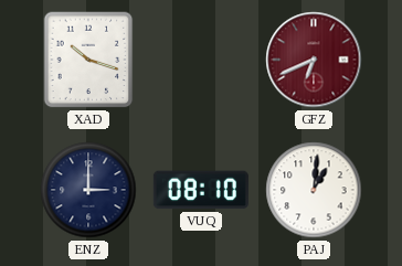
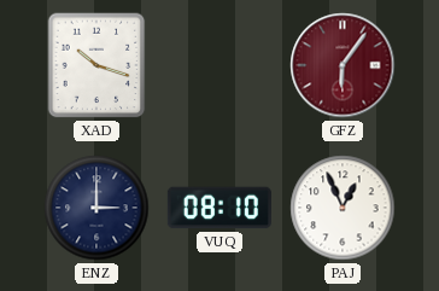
GFZ: 6:41 -> 6:06
PAJ: 1:01 -> 12:56
